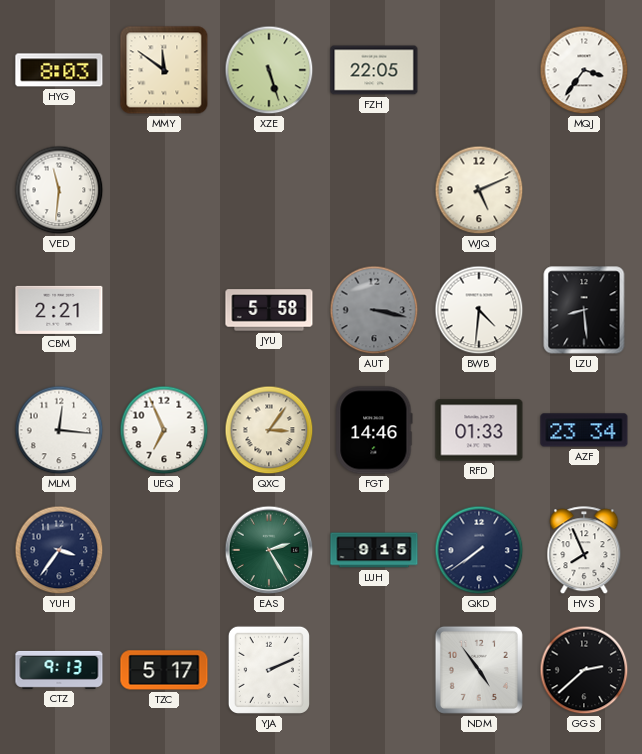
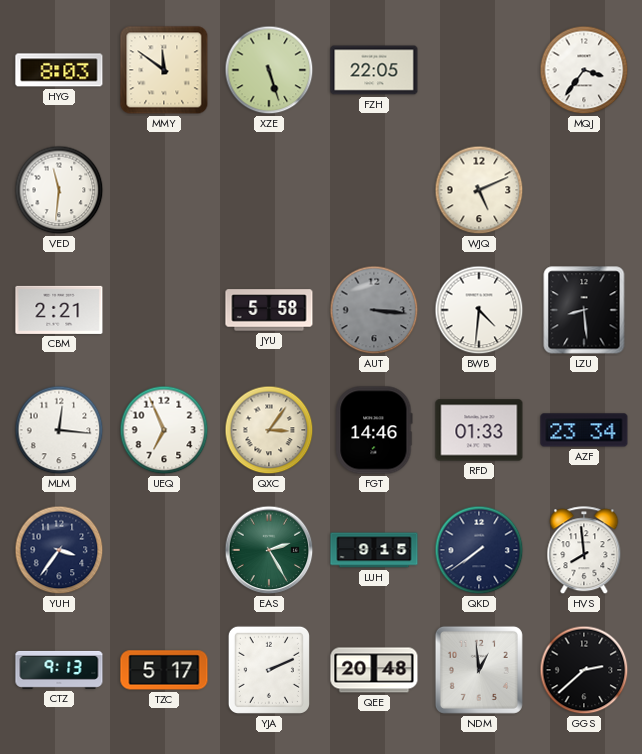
AUT: 3:17 -> 3:16
HVS: 7:56 -> 7:59
QEE: none -> 20:48
NDM: 4:54 -> 12:59
